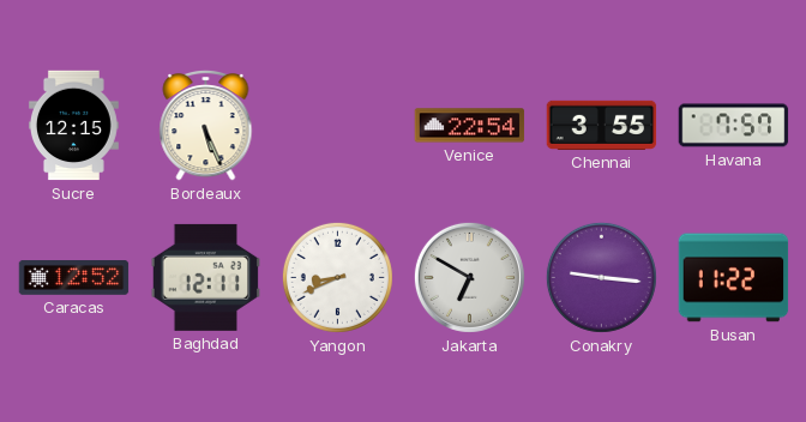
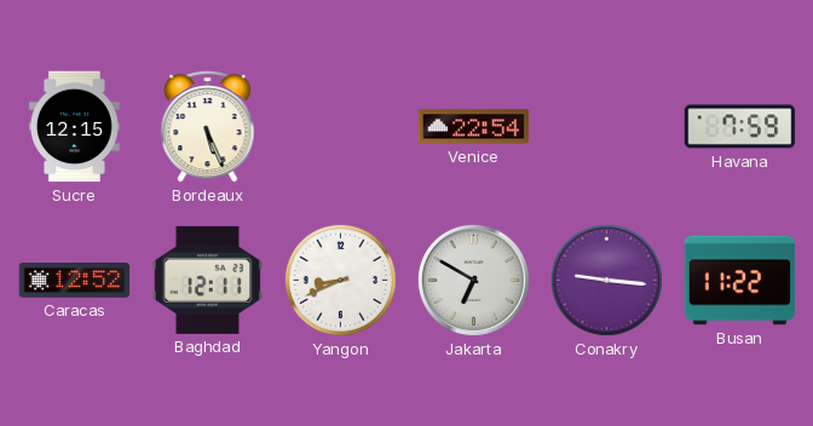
Chennai: 3:55 -> none
Havana: 7:57 -> 7:59
